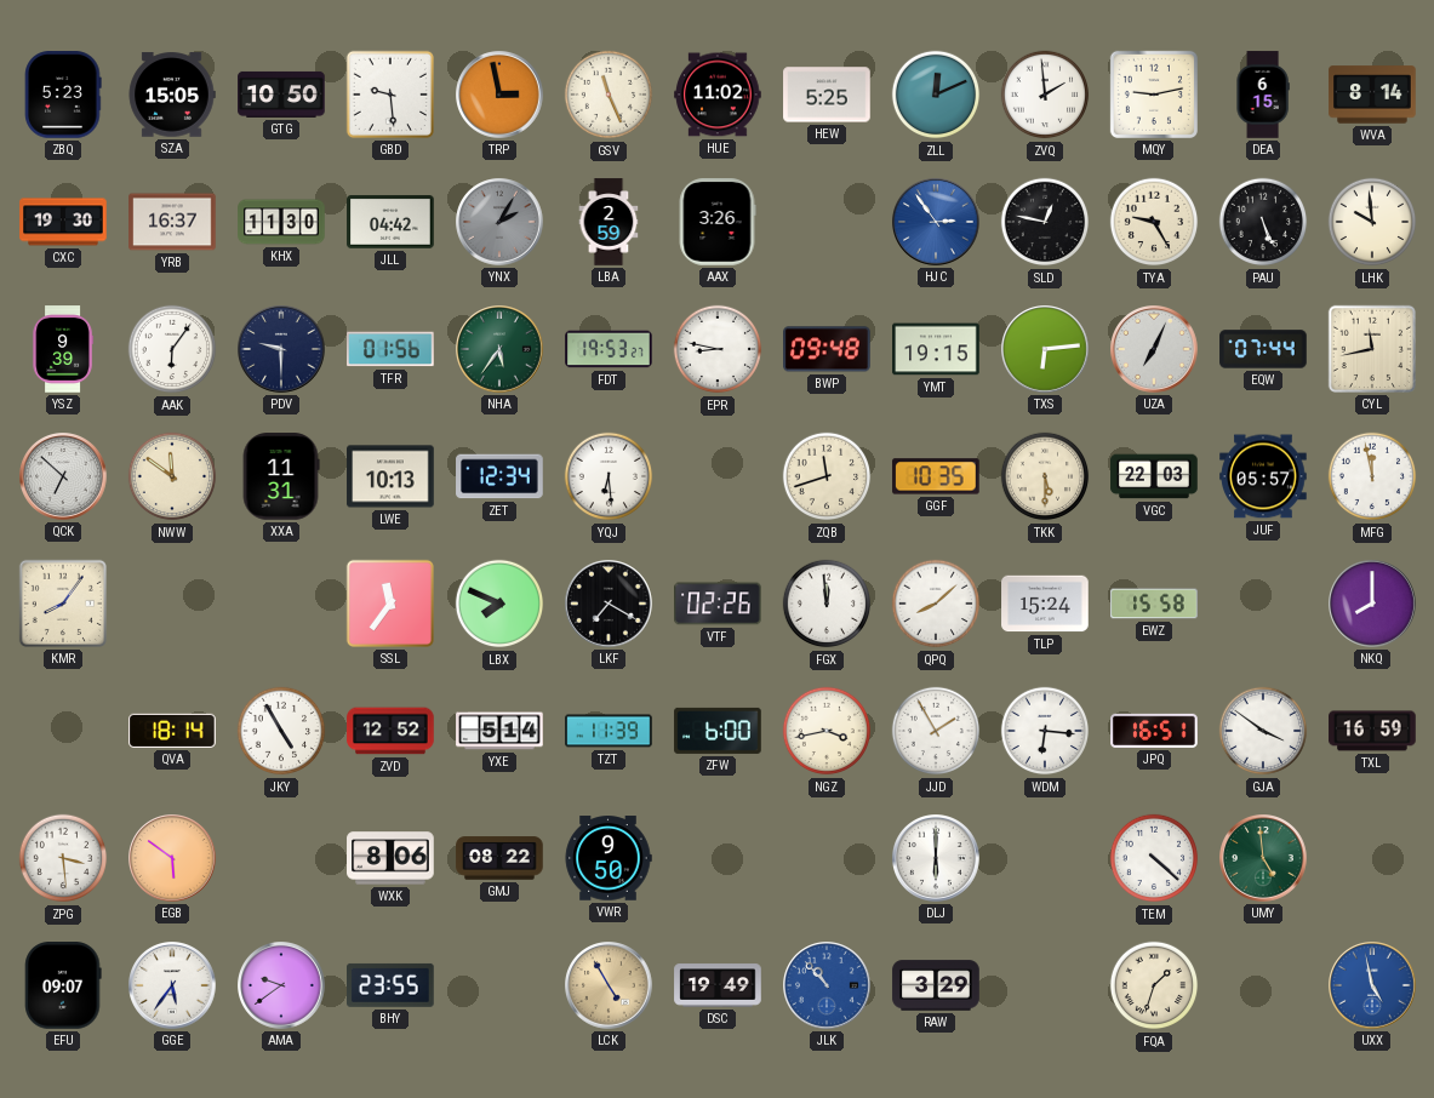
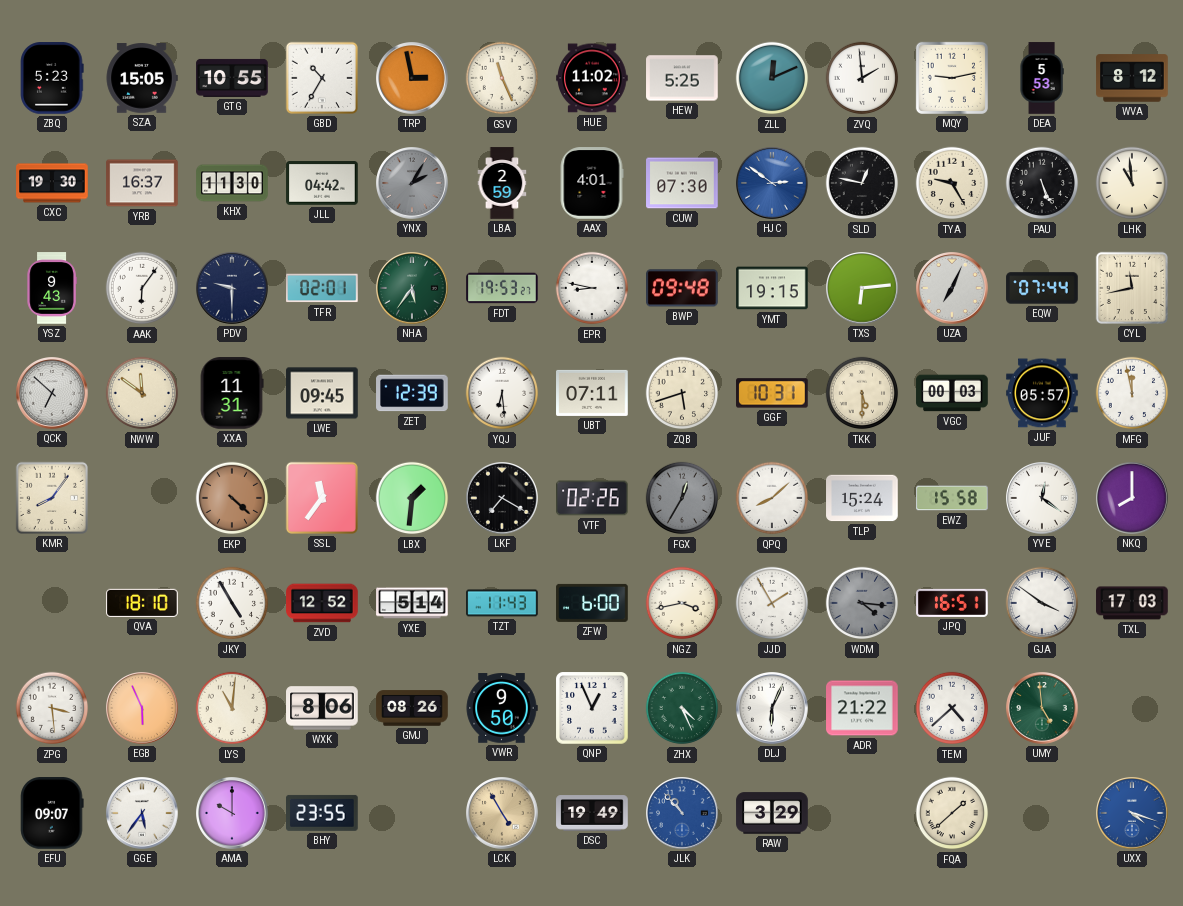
GTG: 10:50 -> 10:55
GBD: 9:29 -> 10:35
DEA: 6:15 -> 5:53
WVA: 8:14 -> 8:12
AAX: 3:26 -> 4:01
CUW: none -> 07:30
HJC: 2:54 -> 2:51
LHK: 9:59 -> 10:59
YSZ: 9:39 -> 9:43
TFR: 01:56 -> 02:01
LWE: 10:13 -> 09:45
ZET: 12:34 -> 12:39
UBT: none -> 07:11
ZQB: 11:42 -> 5:42
GGF: 10:35 -> 10:31
VGC: 22:03 -> 00:03
EKP: none -> 4:22
LBX: 7:49 -> 1:31
FGX: 11:59 -> 12:35
FGX dial: white -> grey
YVE: none -> 12:21
QVA: 18:14 -> 18:10
TZT: 11:39 -> 11:43
WDM: 6:16 -> 4:16
WDM dial: white -> grey
TXL: 16:59 -> 17:03
EGB: 5:51 -> 5:56
LYS: none -> 11:01
GMJ: 08:22 -> 08:26
QNP: none -> 12:56
ZHX: none -> 4:26
DLJ: 6:00 -> 6:04
ADR: none -> 21:22
TEM: 4:22 -> 4:38
AMA: 9:39 -> 10:00
FQA: 1:33 -> 1:38
UXX: 4:58 -> 4:18
